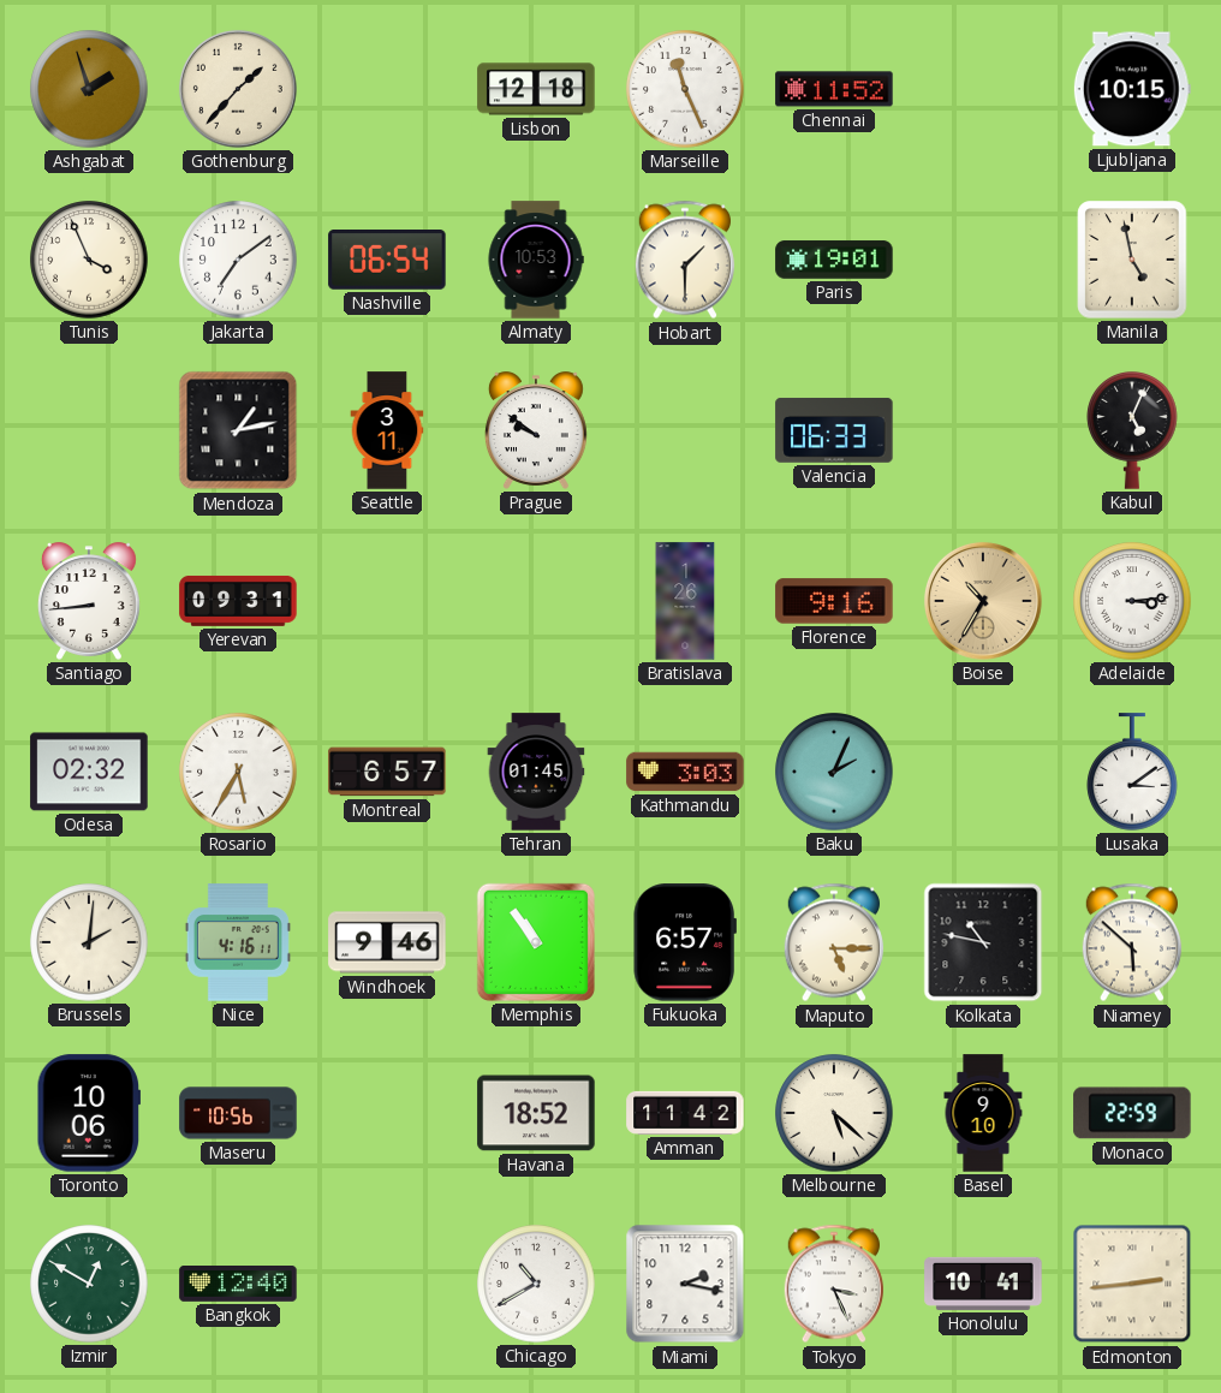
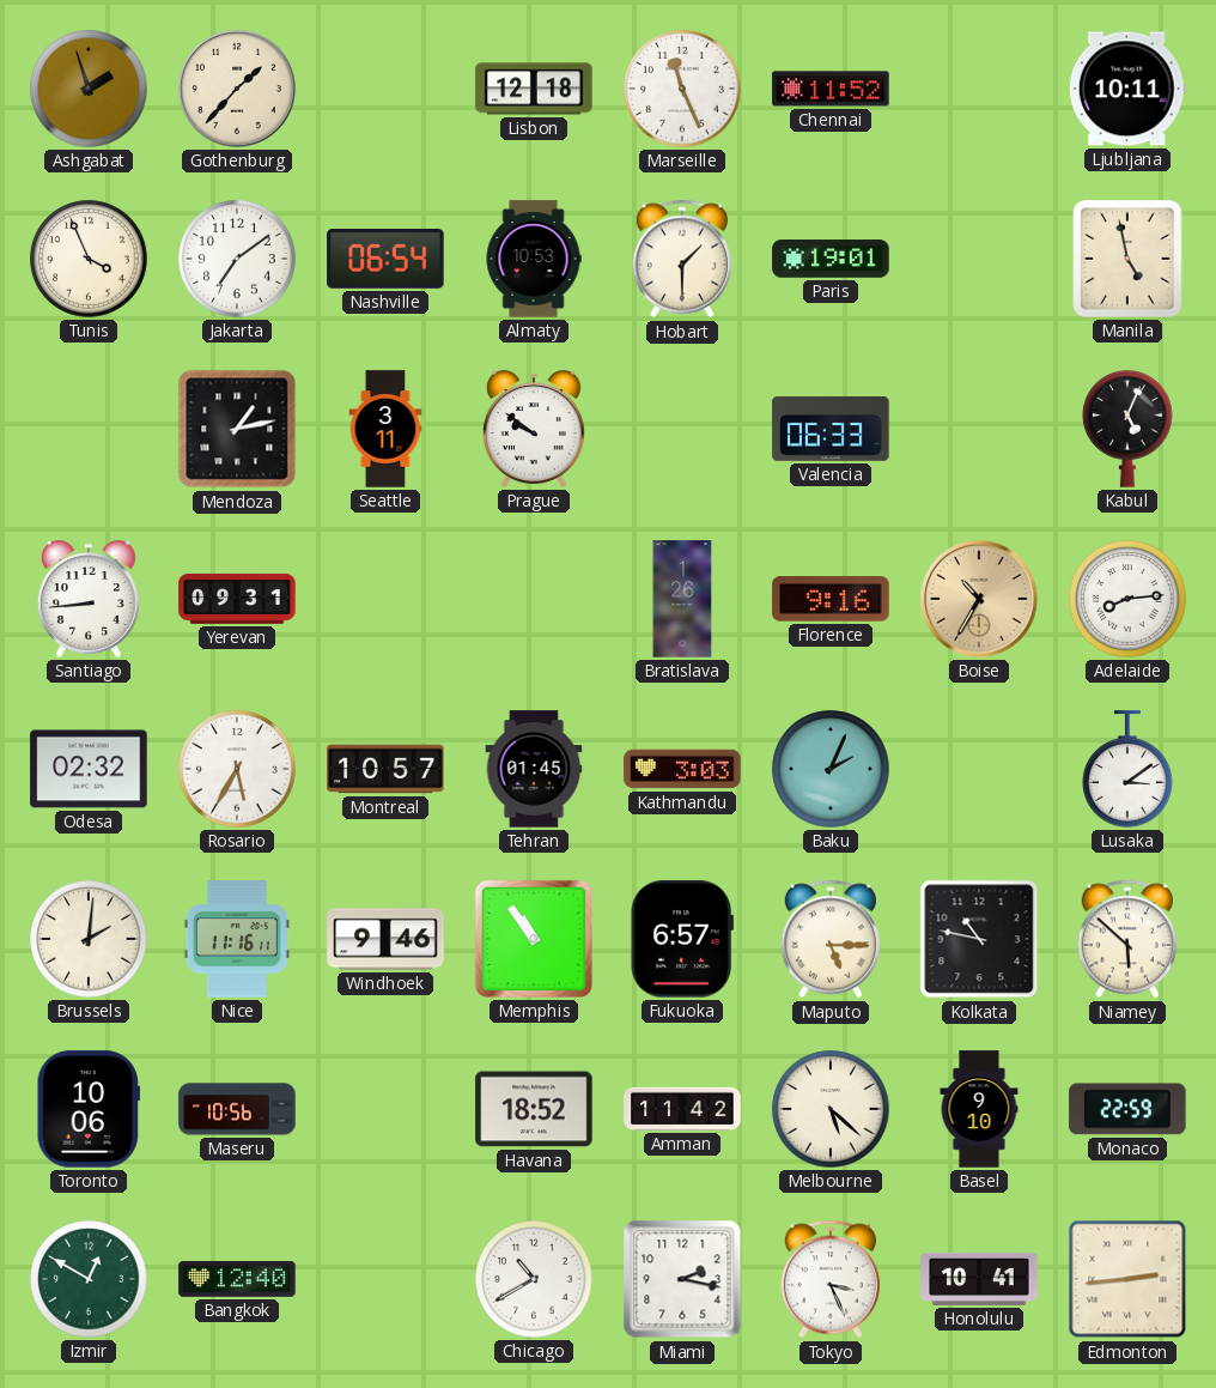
Ljubljana: 10:15 -> 10:11
Adelaide: 3:14 -> 8:14
Montreal: 6:57 -> 10:57
Nice: 4:16 -> 11:16
